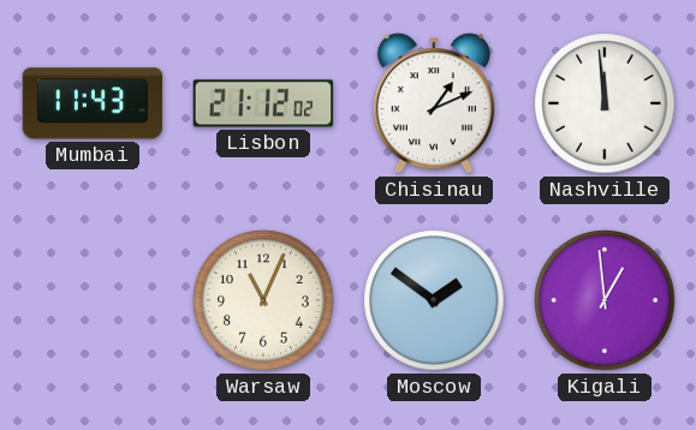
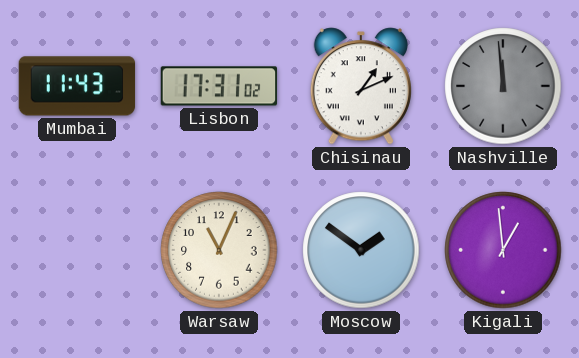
Lisbon: 21:12 -> 17:31
Nashville dial: white -> grey
